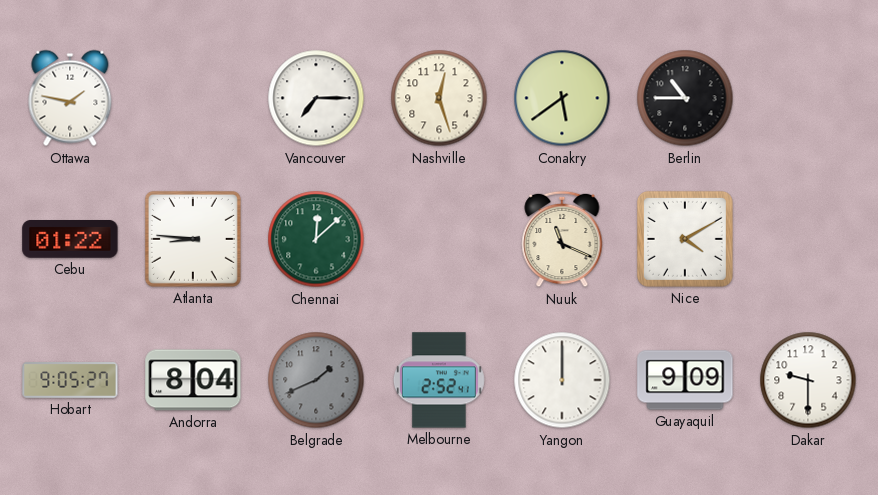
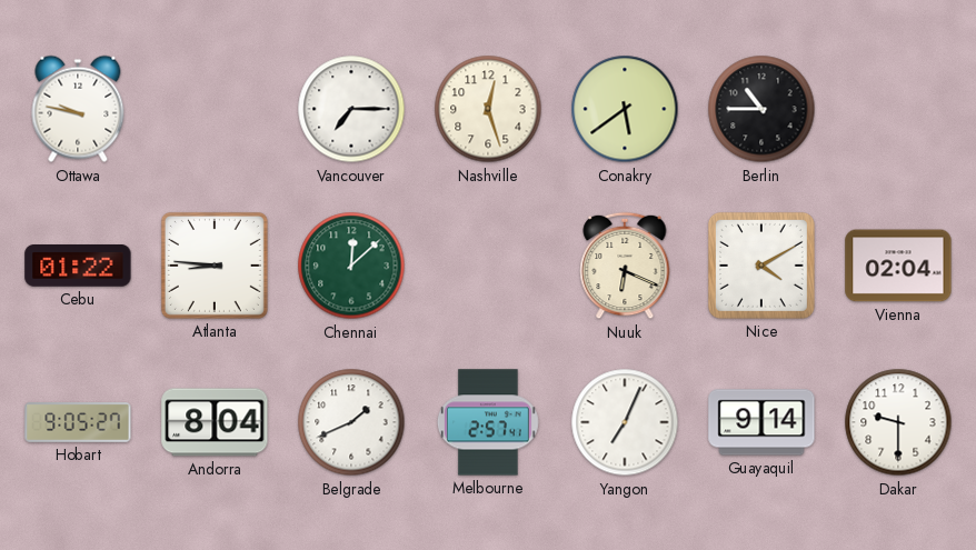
Ottawa: 1:47 -> 9:47
Nuuk: 11:19 -> 6:19
Vienna: none -> 02:04
Belgrade dial: grey -> white
Melbourne: 2:52 -> 2:57
Yangon: 12:00 -> 7:04
Guayaquil: 9:09 -> 9:14
